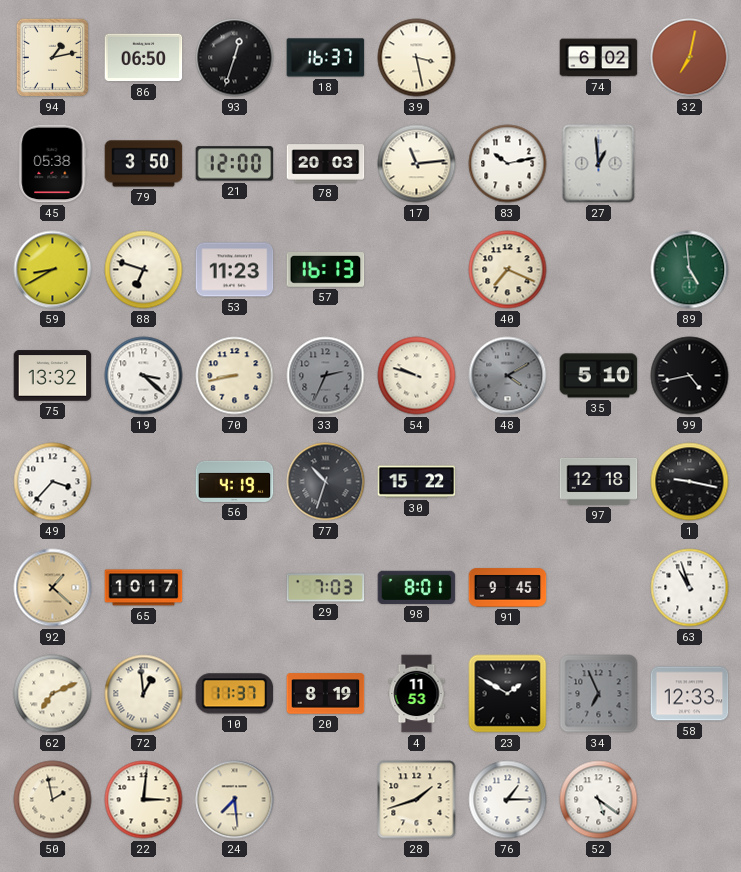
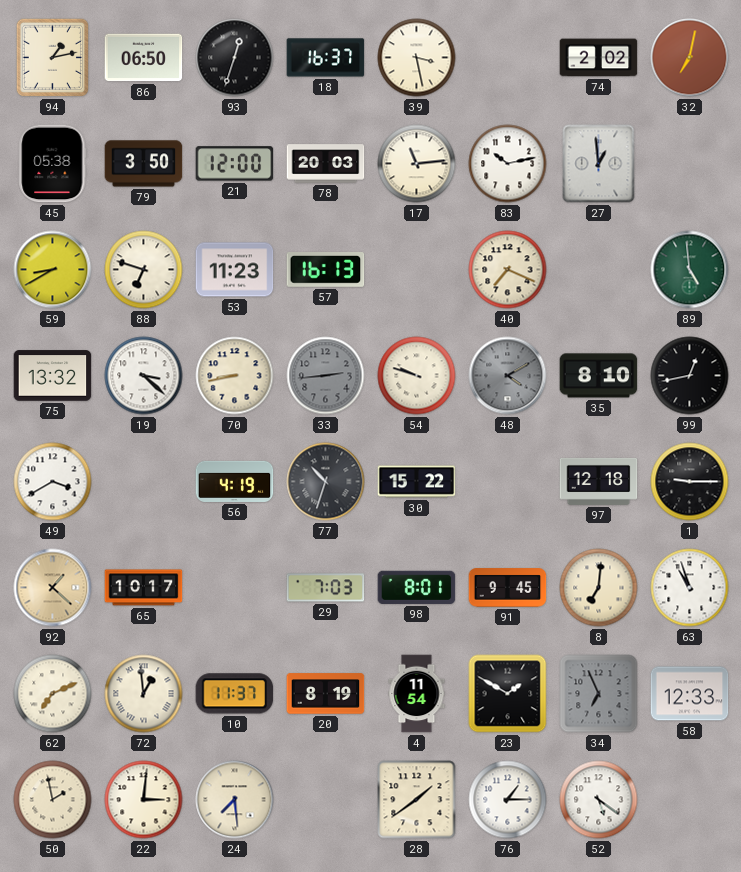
74: 6:02 -> 2:02
33: 2:34 -> 2:44
35: 5:10 -> 8:10
99: 4:43 -> 12:43
49: 3:37 -> 3:40
1: 9:17 -> 9:15
8: none -> 7:01
4: 11:53 -> 11:54
28: 1:42 -> 1:39
